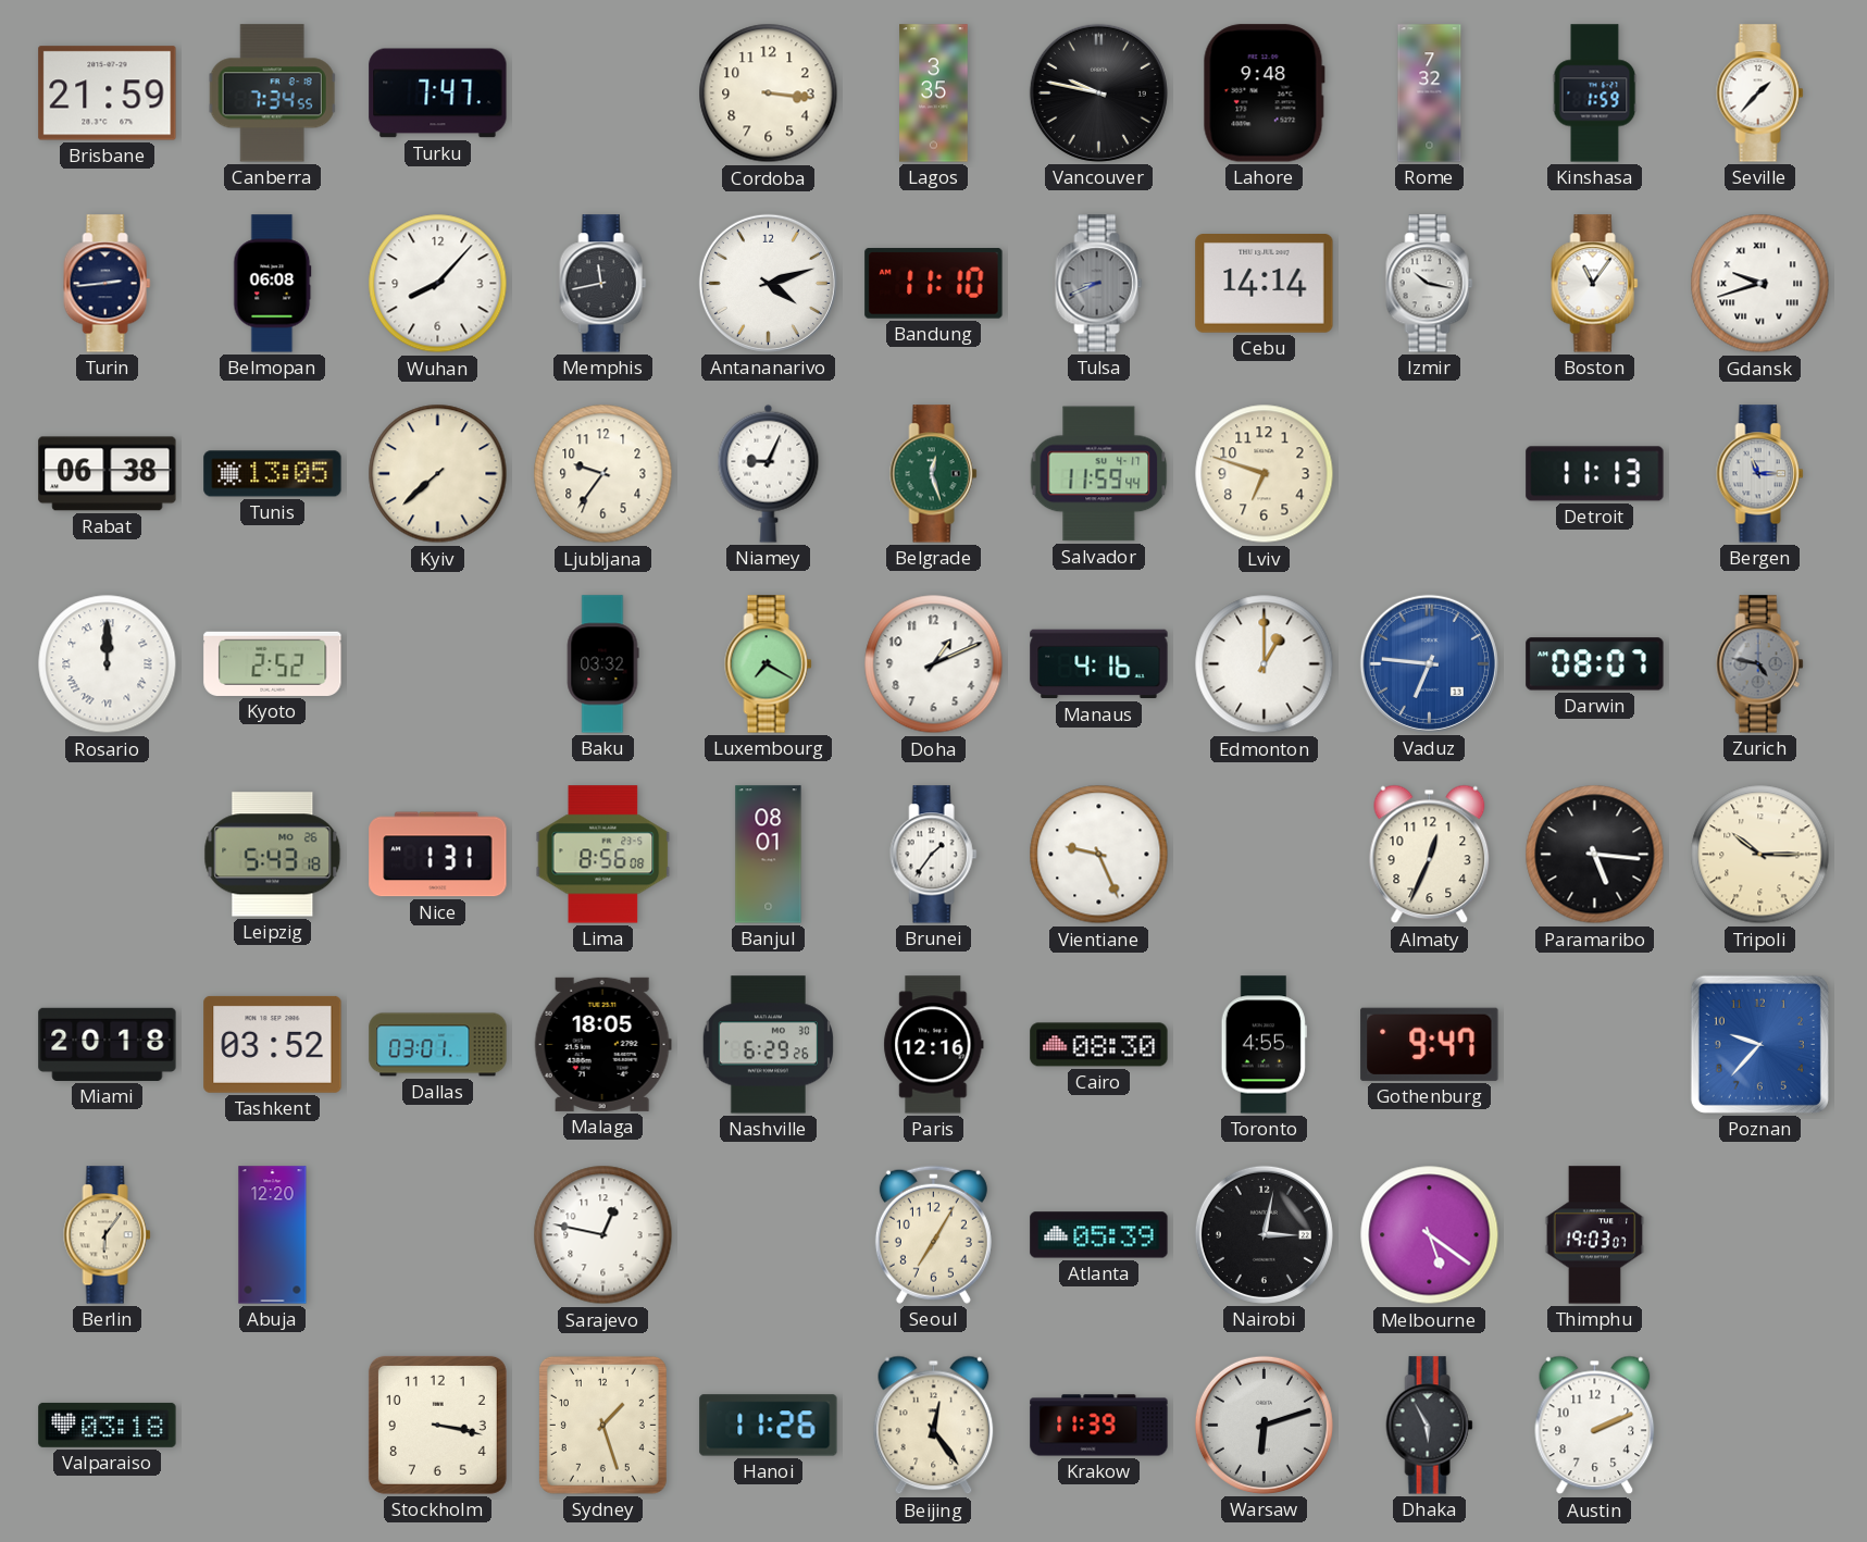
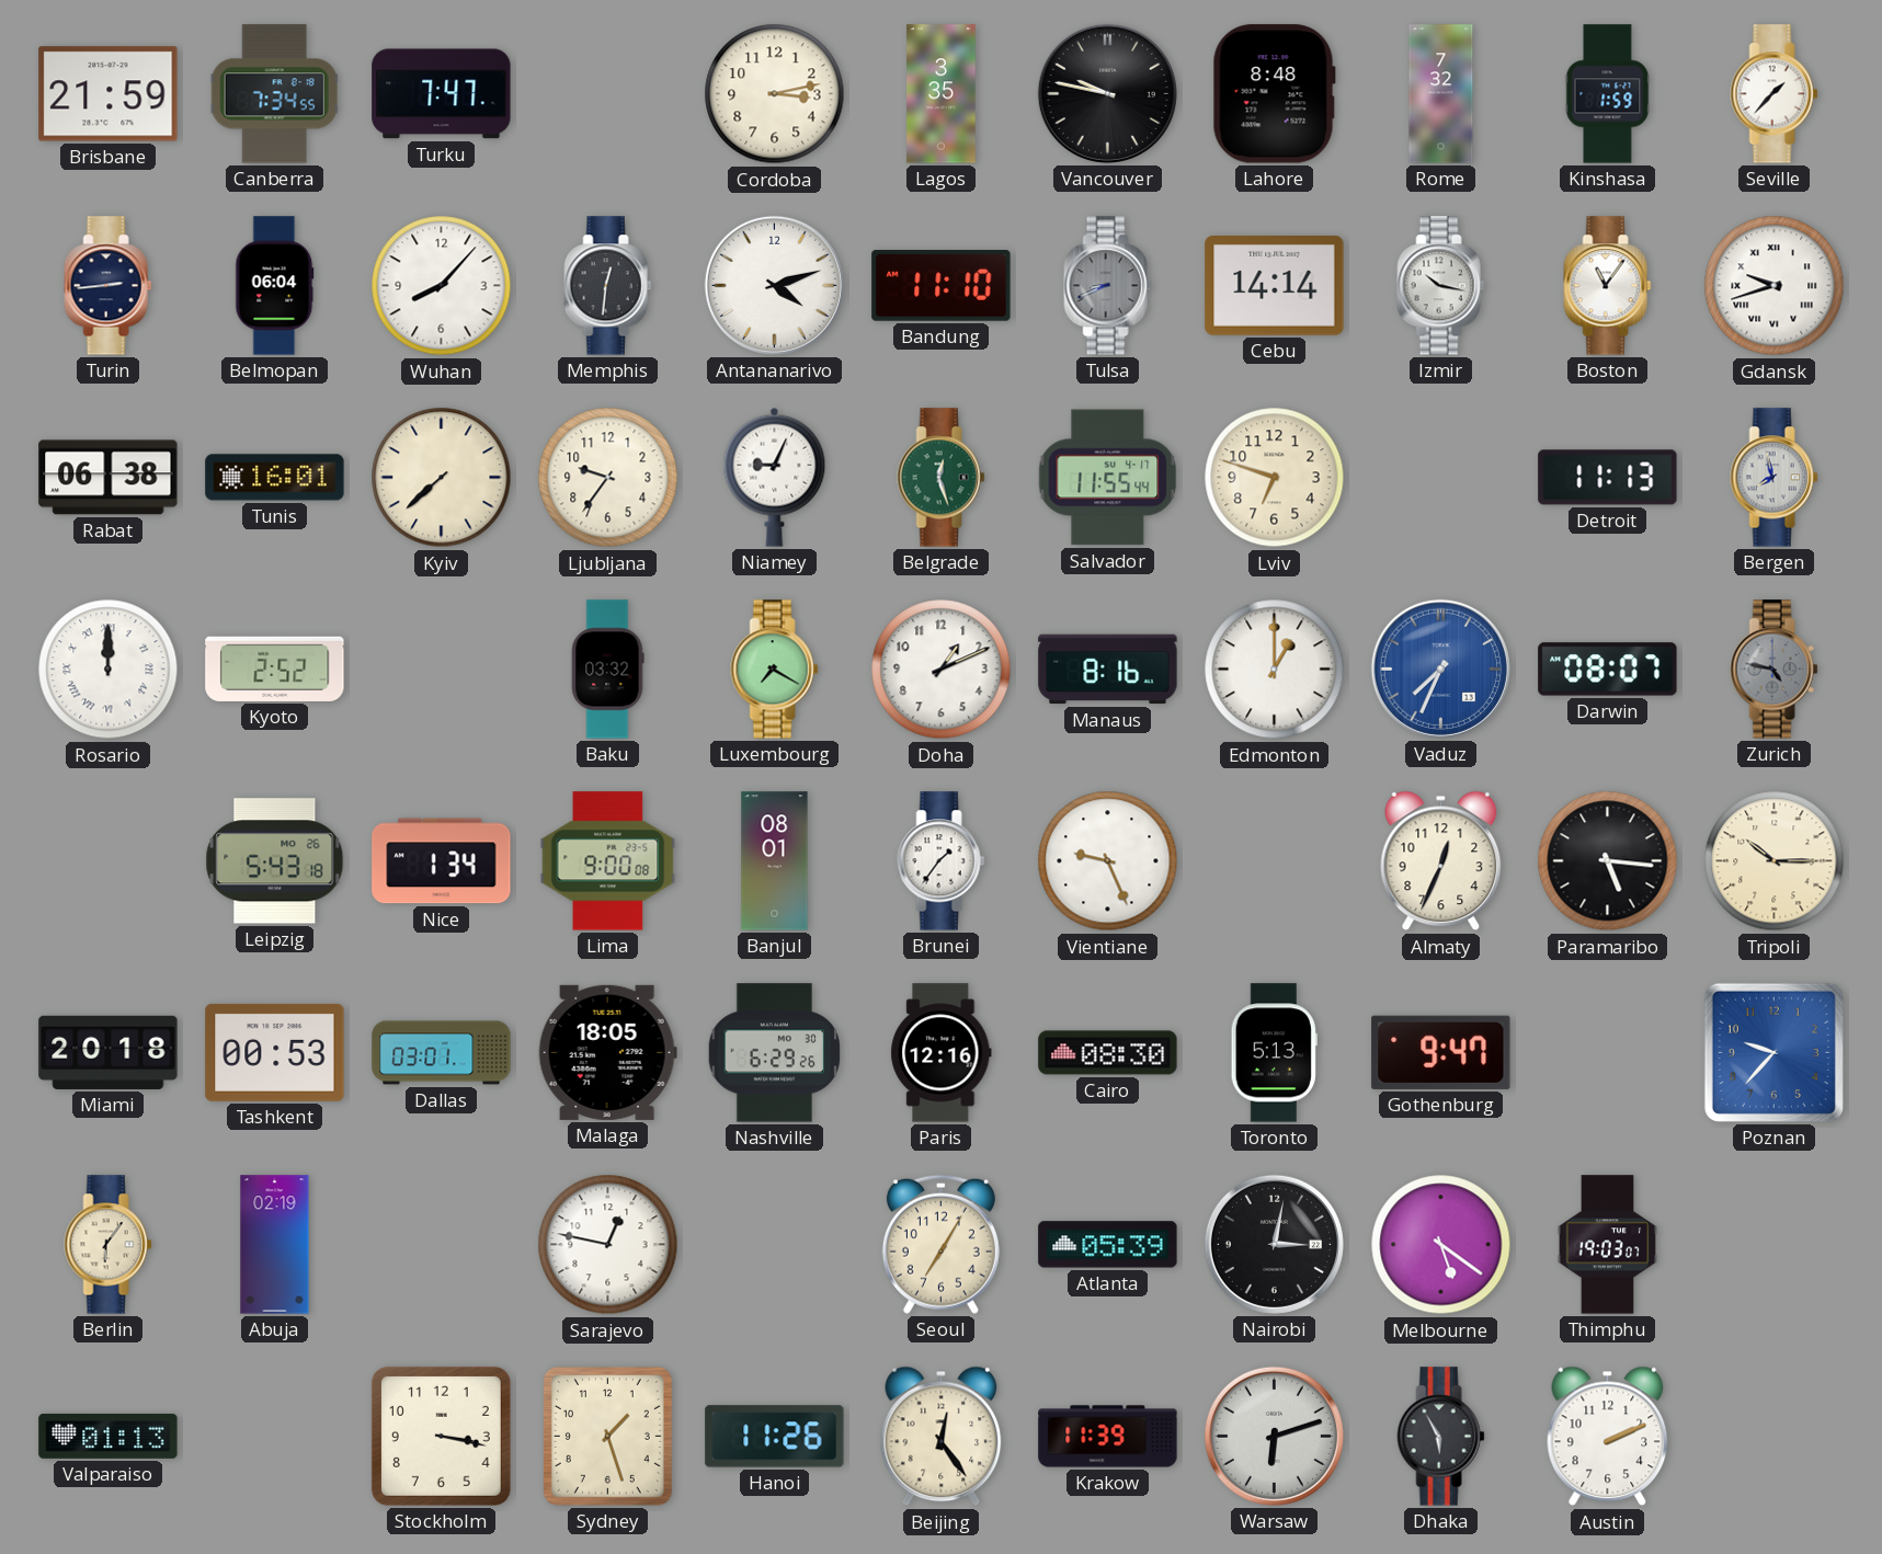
Cordoba: 3:16 -> 3:13
Lahore: 9:48 -> 8:48
Belmopan: 06:08 -> 06:04
Memphis: 11:43 -> 12:31
Tunis: 13:05 -> 16:01
Salvador: 11:59 -> 11:55
Bergen: 11:15 -> 7:58
Manaus: 4:16 -> 8:16
Vaduz: 6:46 -> 7:34
Nice: 1:31 -> 1:34
Lima: 8:56 -> 9:00
Tashkent: 03:52 -> 00:53
Toronto: 4:55 -> 5:13
Abuja: 12:20 -> 02:19
Valparaiso: 03:18 -> 01:13
